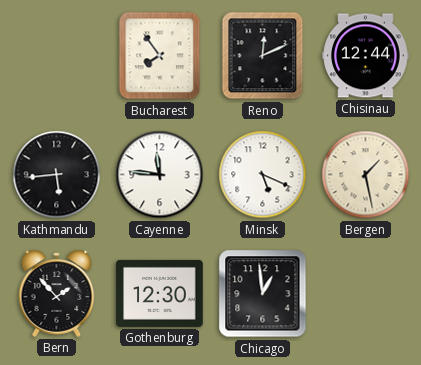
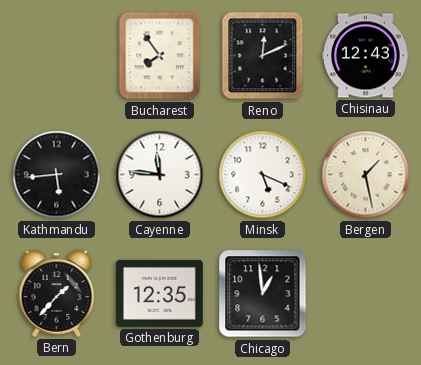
Chisinau: 12:44 -> 12:43
Bern: 1:53 -> 1:37
Gothenburg: 12:30 -> 12:35
